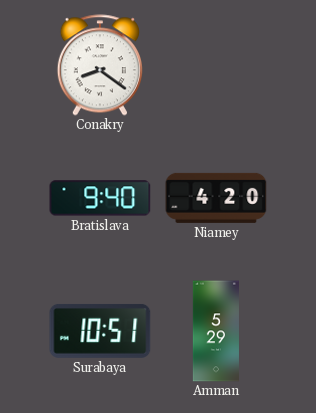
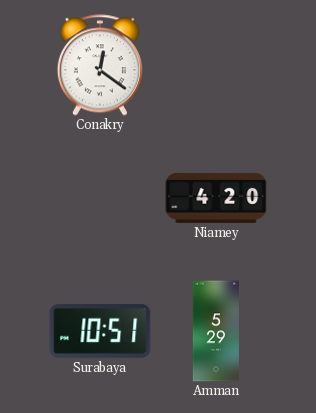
Conakry: 8:21 -> 12:21
Bratislava: 9:40 -> none
